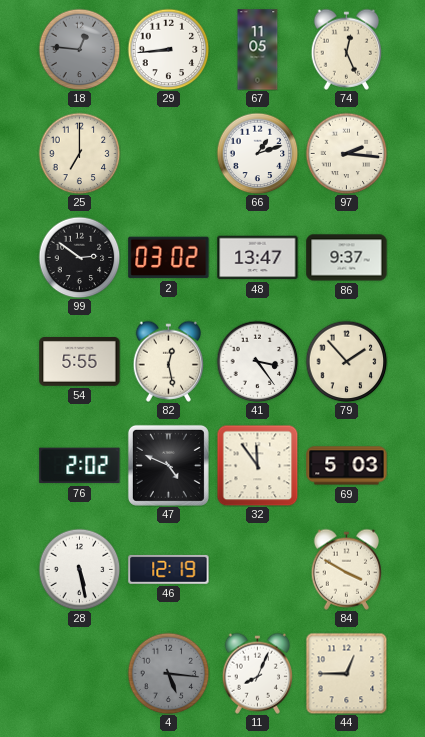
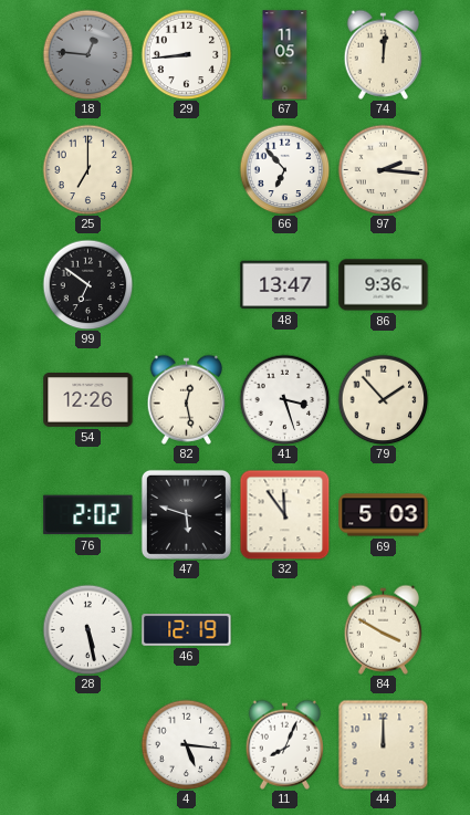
74: 12:26 -> 12:01
66: 1:12 -> 6:53
99: 2:51 -> 6:51
2: 03:02 -> none
86: 9:37 -> 9:36
54: 5:55 -> 12:26
41: 3:24 -> 3:27
47: 4:49 -> 5:48
4 dial: grey -> white
44: 12:45 -> 12:00
